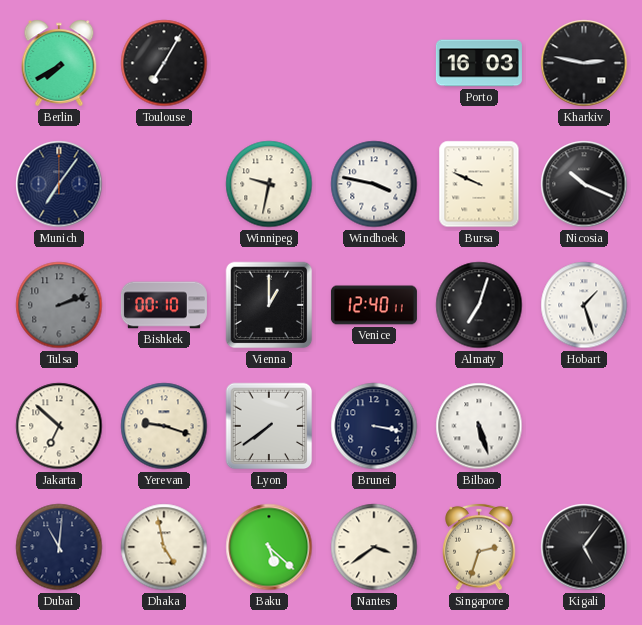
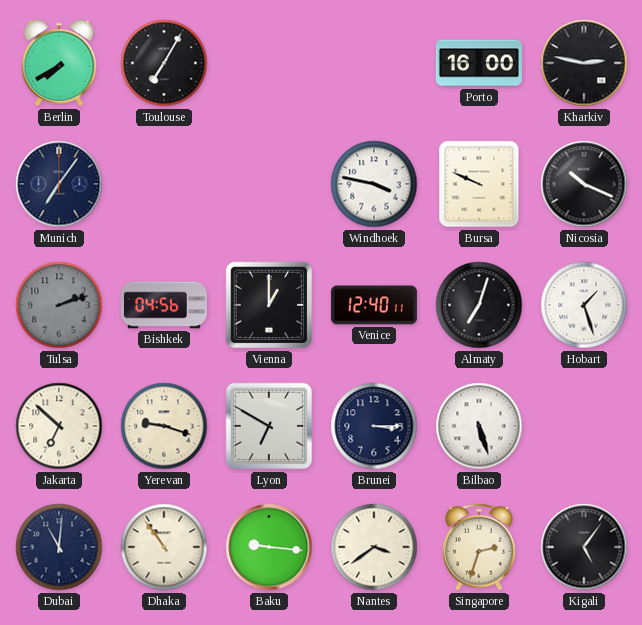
Porto: 16:03 -> 16:00
Winnipeg: 9:32 -> none
Bishkek: 00:10 -> 04:56
Lyon: 7:39 -> 6:50
Brunei: 3:17 -> 3:15
Dhaka: 4:58 -> 10:54
Baku: 5:22 -> 9:16
